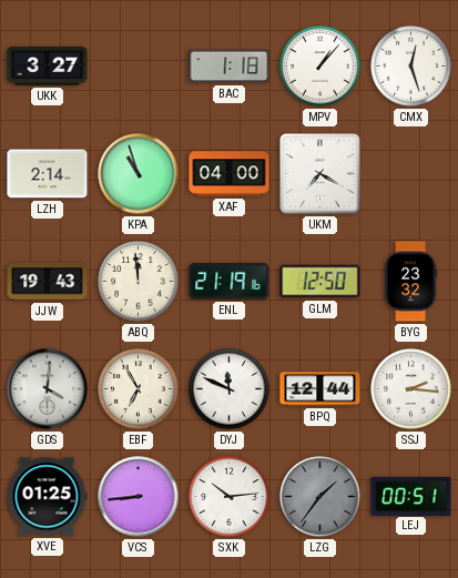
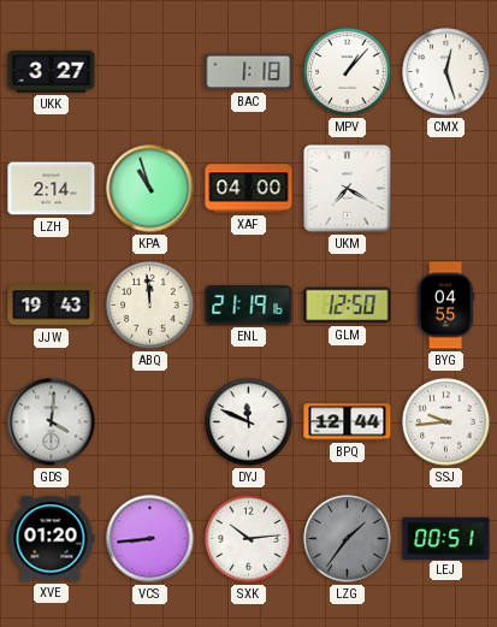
BYG: 23:32 -> 04:55
EBF: 6:55 -> none
SSJ: 2:16 -> 9:44
XVE: 01:25 -> 01:20
